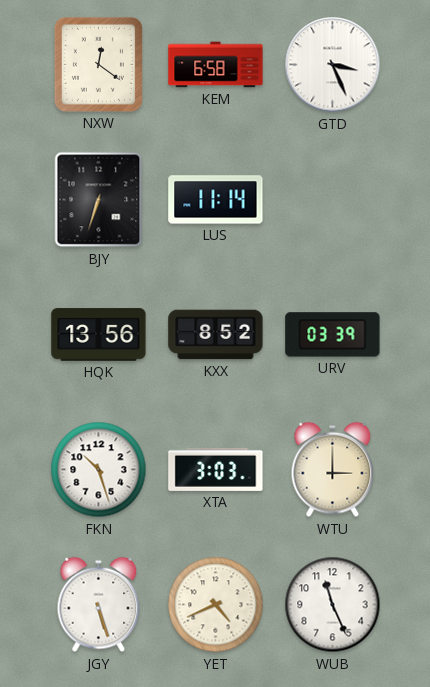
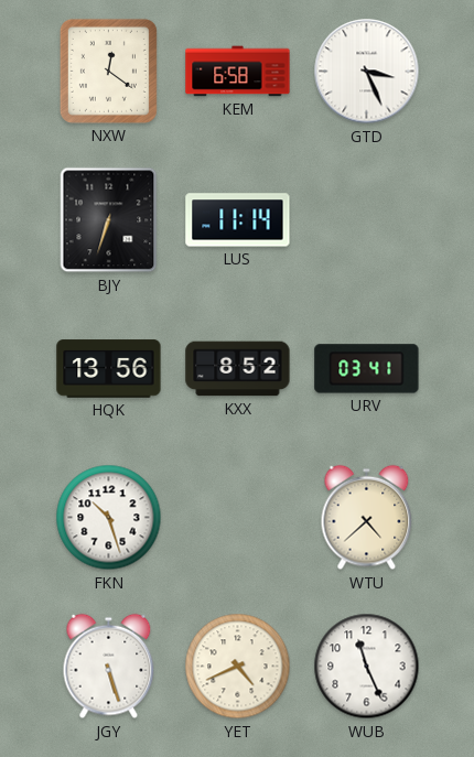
URV: 03:39 -> 03:41
XTA: 3:03 -> none
WTU: 3:00 -> 4:38
